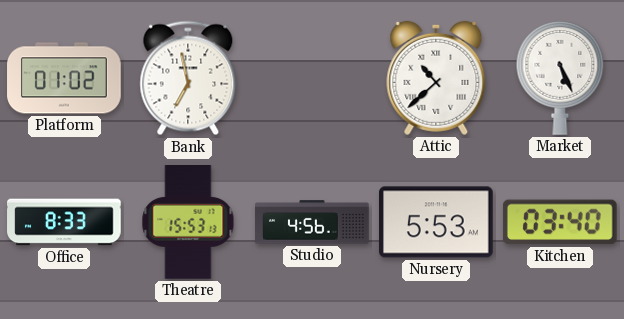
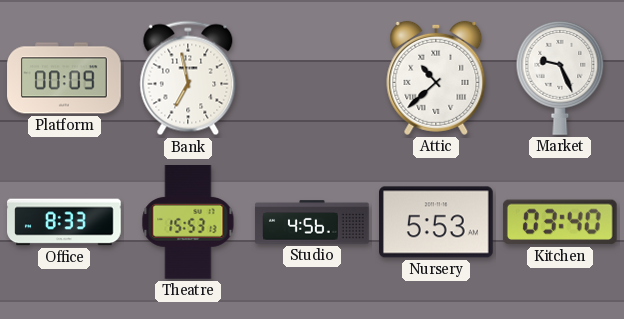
Platform: 01:02 -> 00:09
Market: 5:26 -> 9:26
